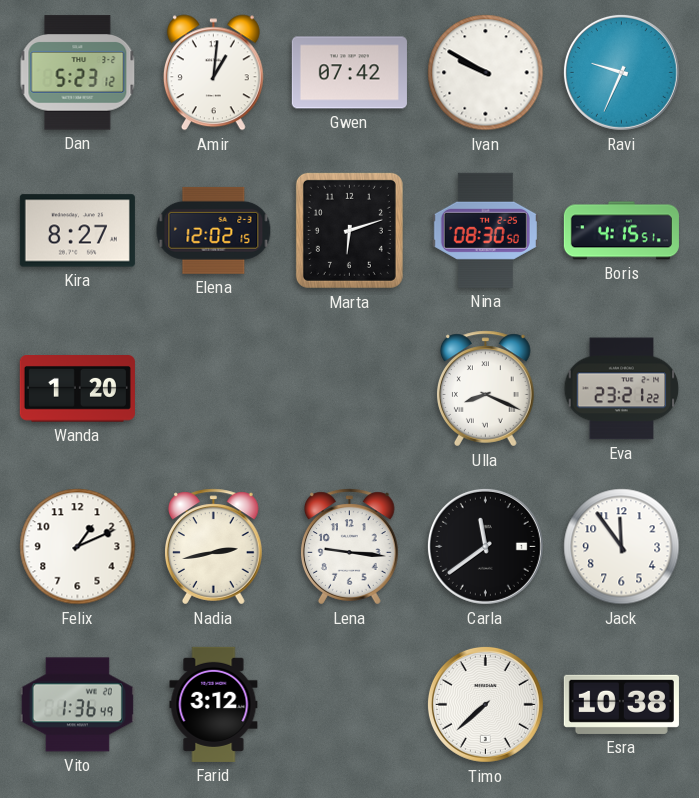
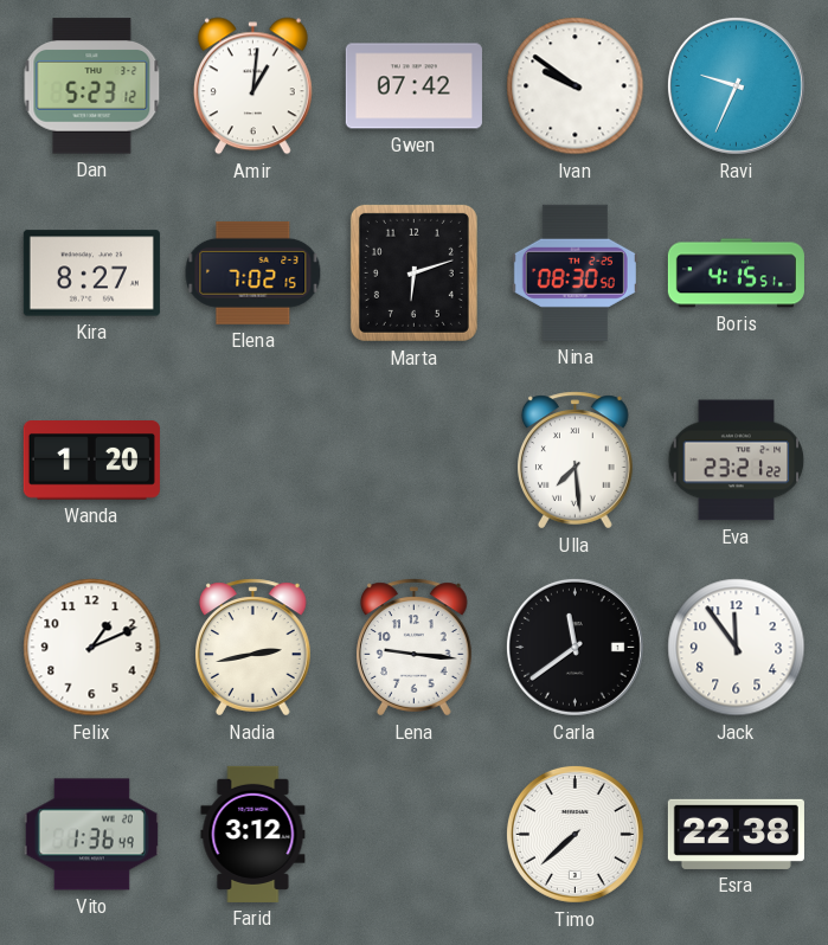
Ivan: 9:50 -> 9:51
Elena: 12:02 -> 7:02
Ulla: 8:19 -> 7:29
Esra: 10:38 -> 22:38
